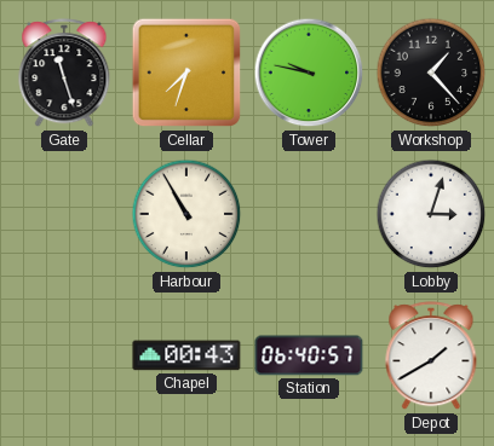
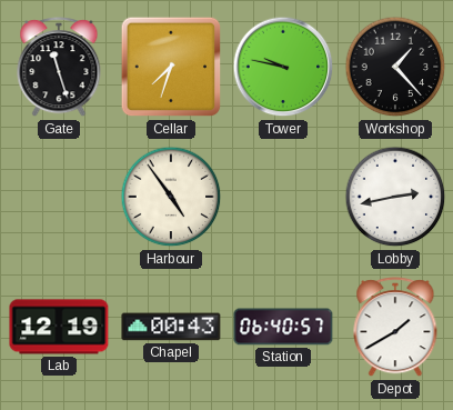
Harbour: 10:55 -> 4:54
Lobby: 3:03 -> 2:43
Lab: none -> 12:19
